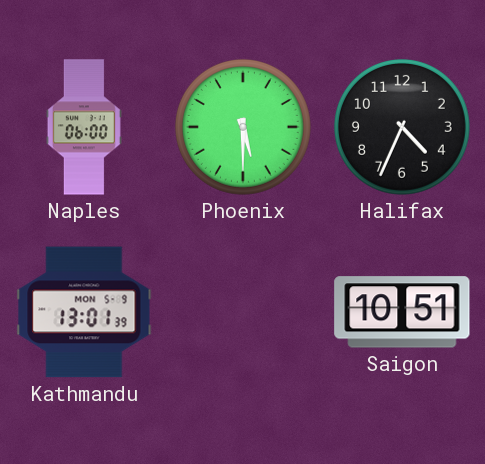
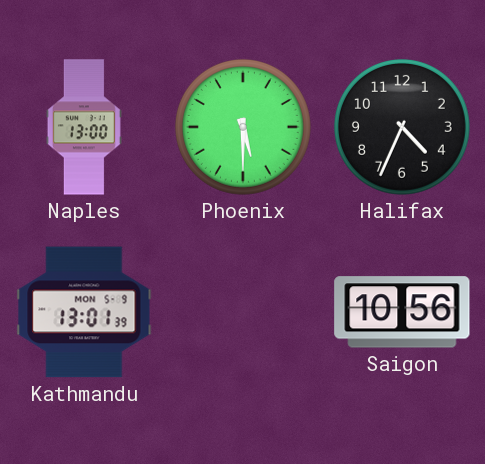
Naples: 06:00 -> 13:00
Saigon: 10:51 -> 10:56
